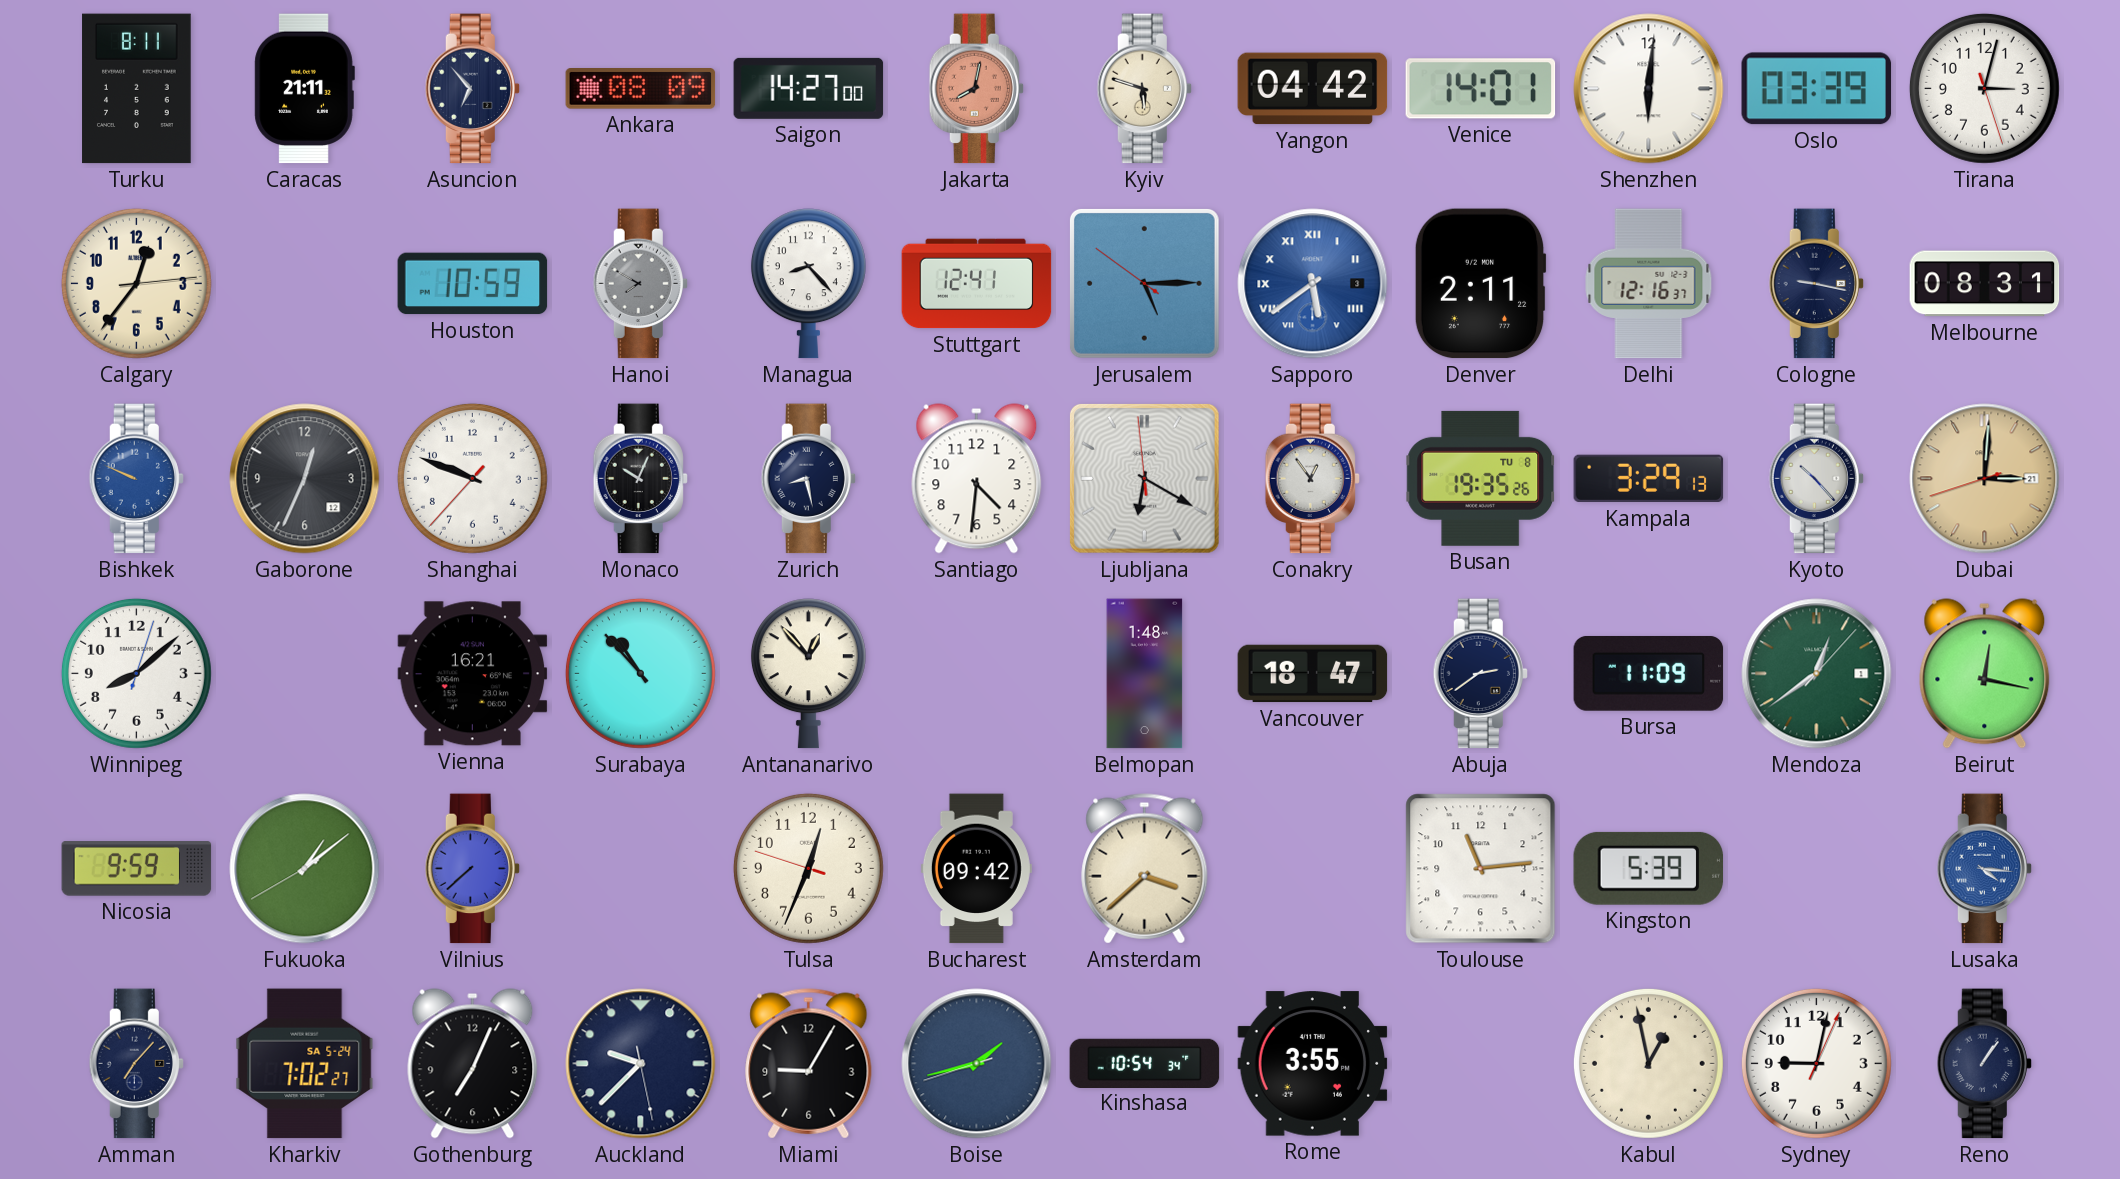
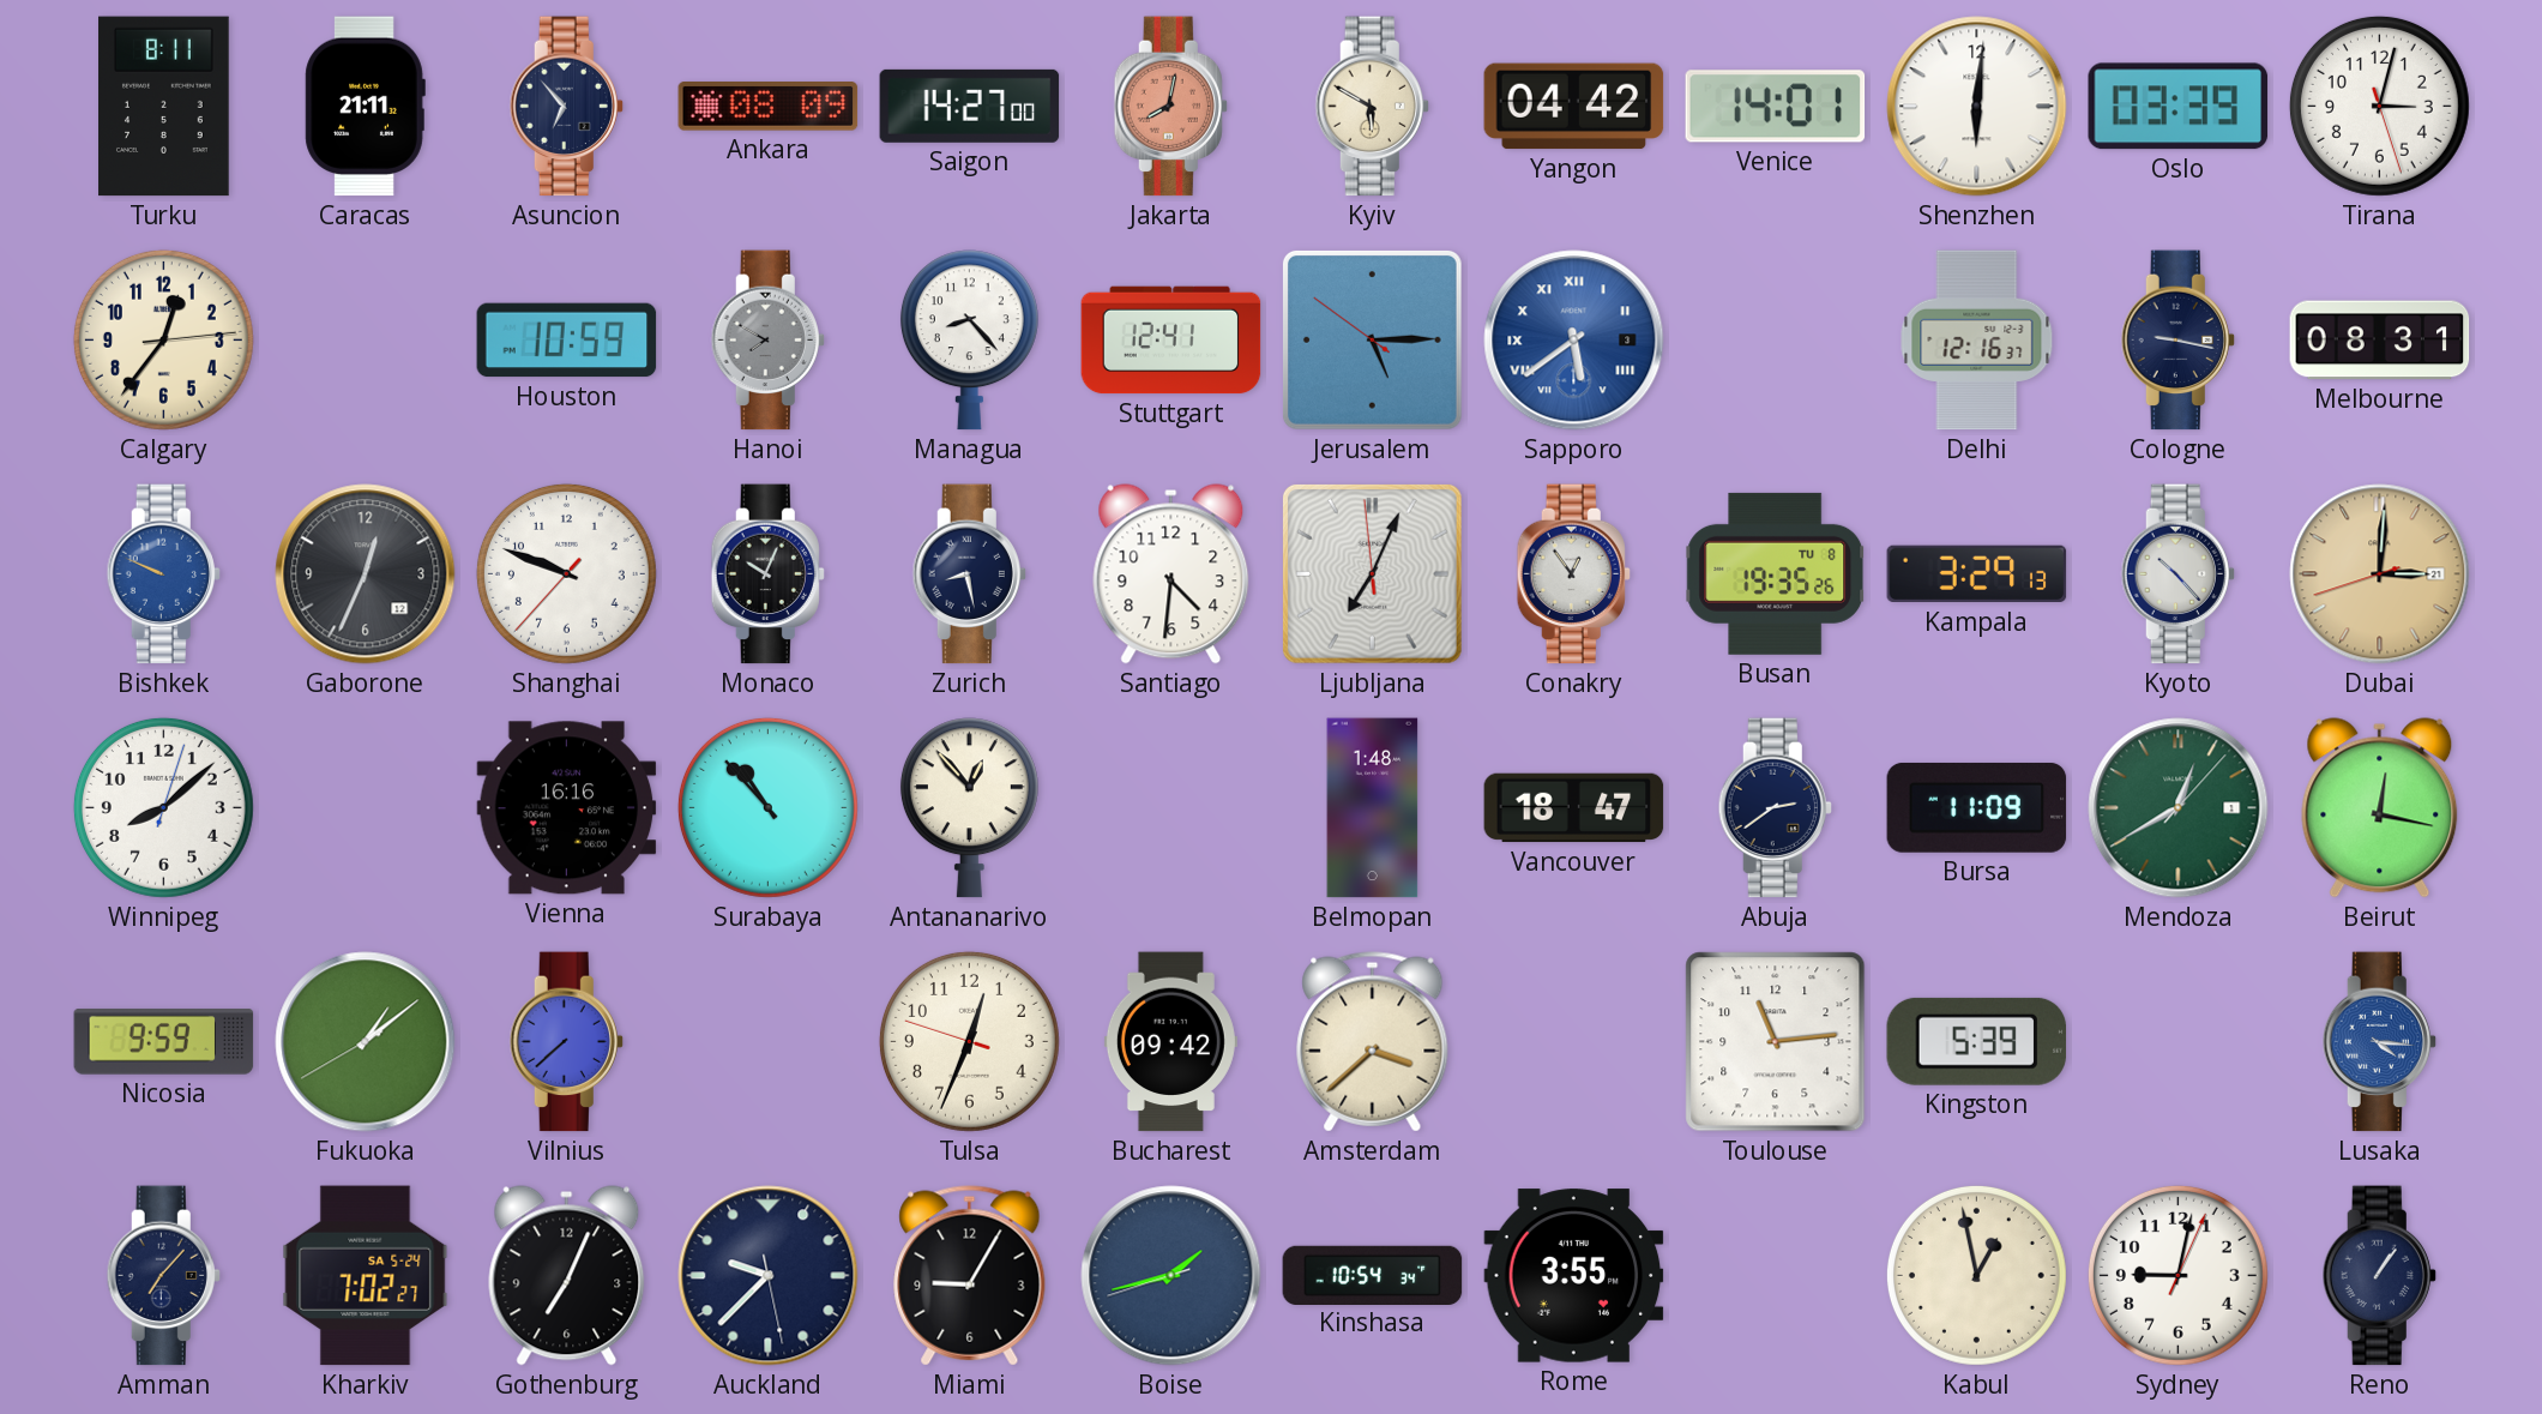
Kyiv: 5:48 -> 5:50
Denver: 2:11 -> none
Ljubljana: 6:19 -> 7:03
Vienna: 16:21 -> 16:16
Mendoza: 12:39 -> 12:40
